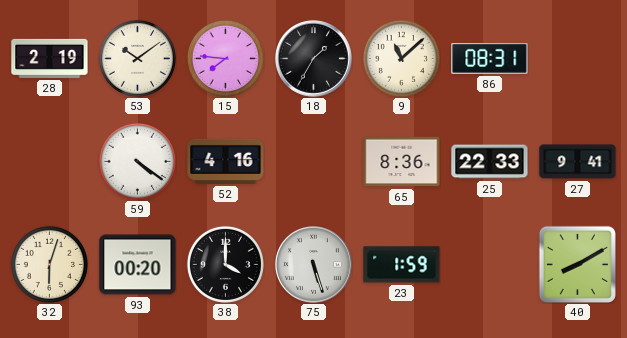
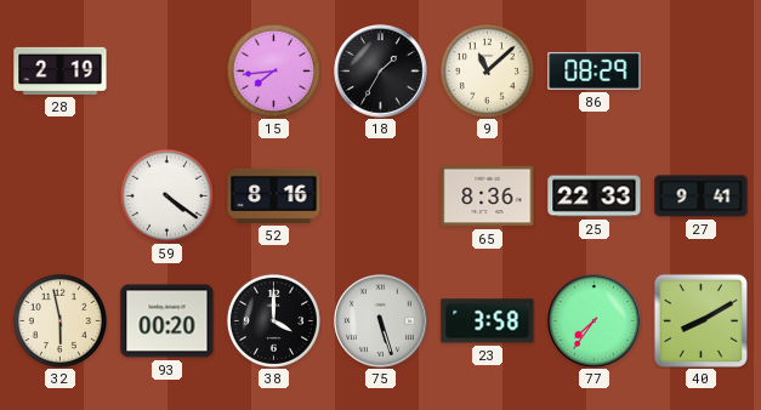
53: 10:09 -> none
15: 7:46 -> 7:44
86: 08:31 -> 08:29
52: 4:16 -> 8:16
32: 6:03 -> 5:58
23: 1:59 -> 3:58
77: none -> 7:36
